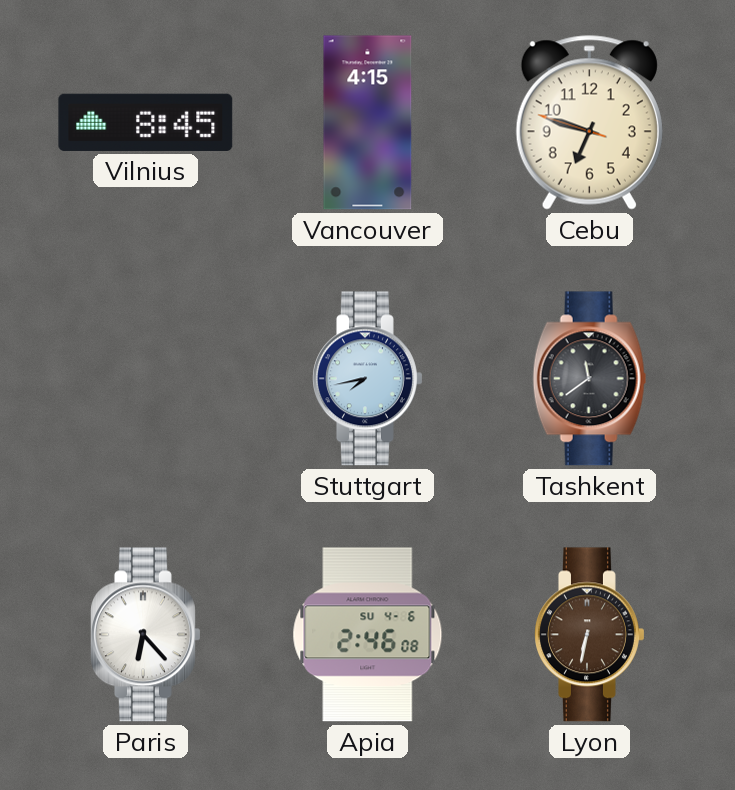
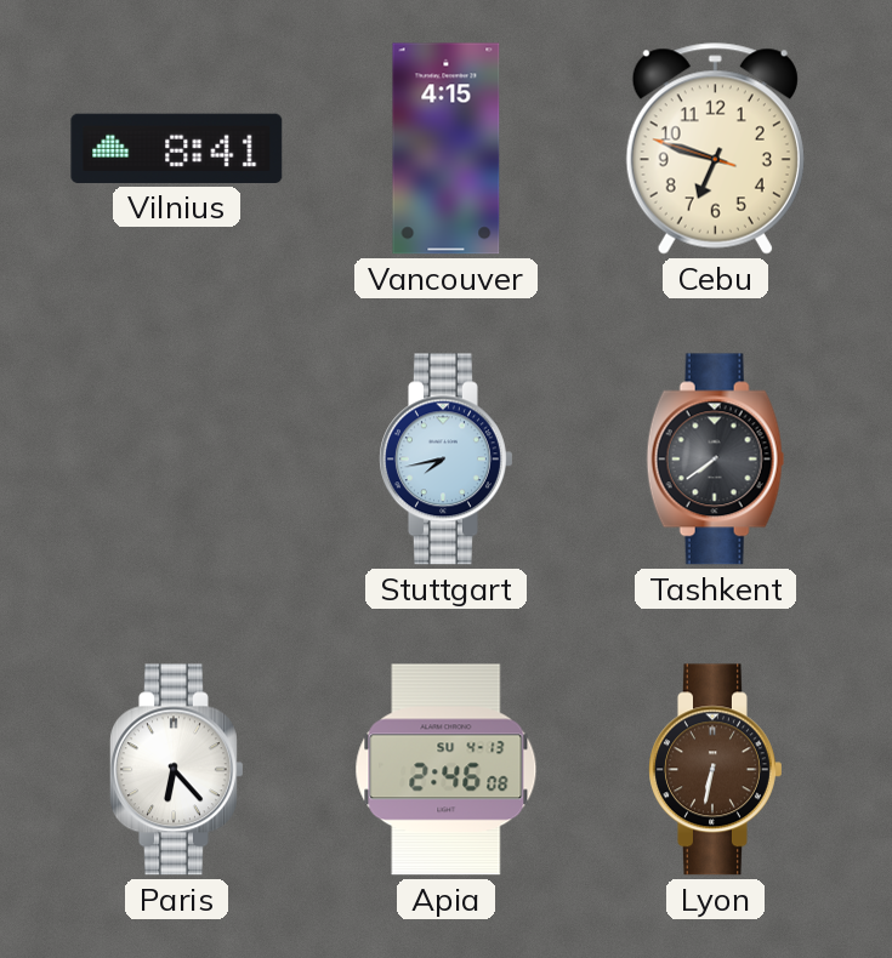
Vilnius: 8:45 -> 8:41
Tashkent: 11:39 -> 7:39
Apia date: SU 4-6 -> SU 4-13
